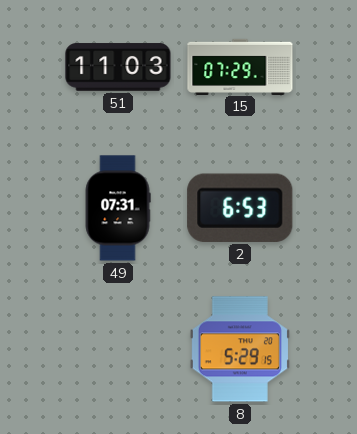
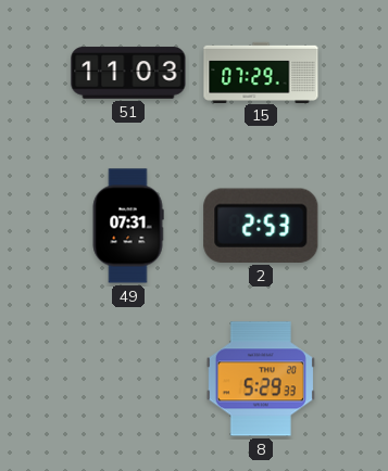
2: 6:53 -> 2:53
8: 5:29:15 -> 5:29:33
